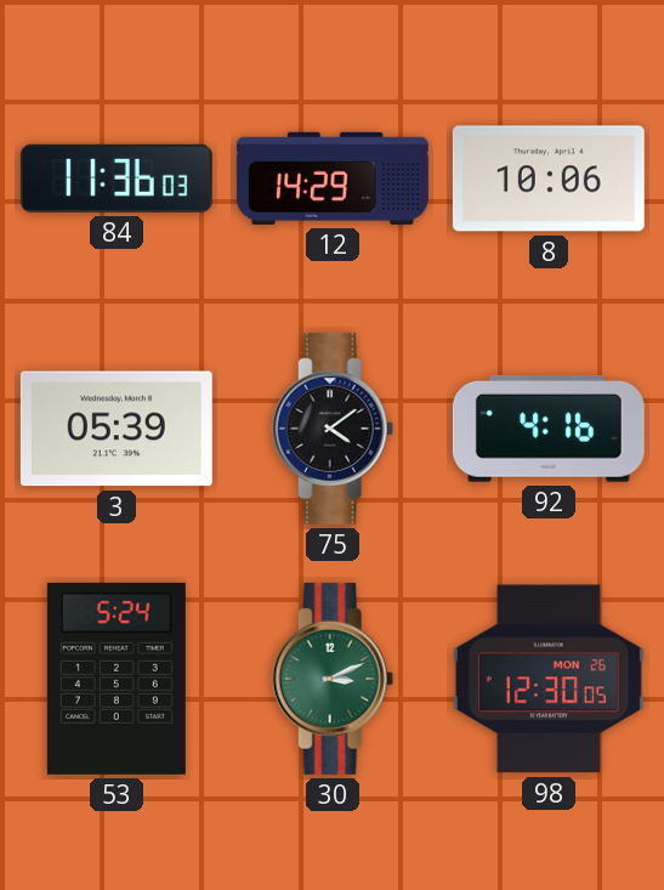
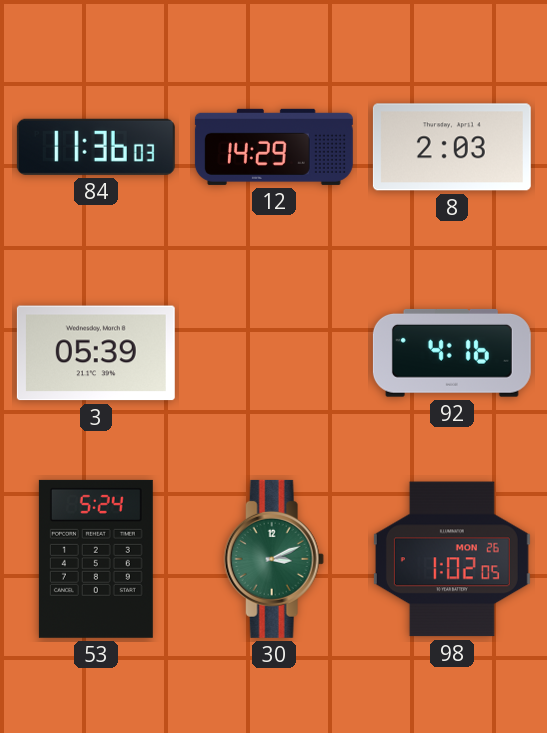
8: 10:06 -> 2:03
75: 4:09 -> none
98: 12:30 -> 1:02
